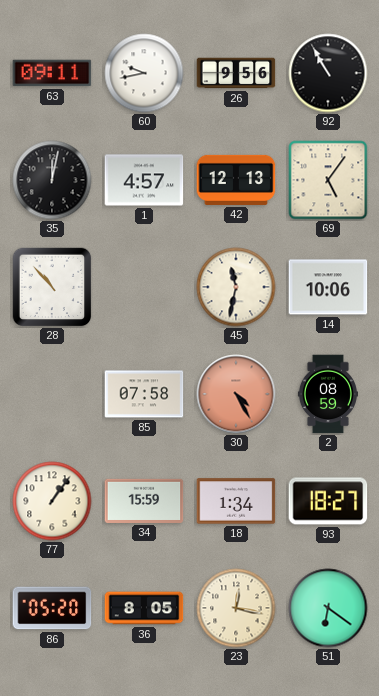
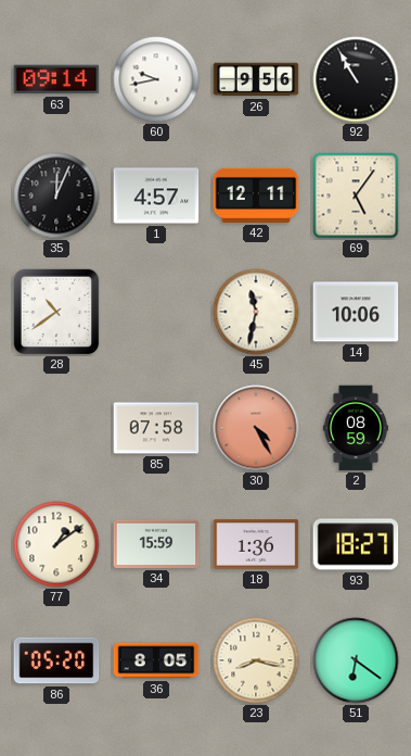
63: 09:11 -> 09:14
35: 12:02 -> 12:04
42: 12:13 -> 12:11
28: 10:53 -> 10:39
77: 1:06 -> 1:09
18: 1:34 -> 1:36
23: 12:17 -> 8:17
